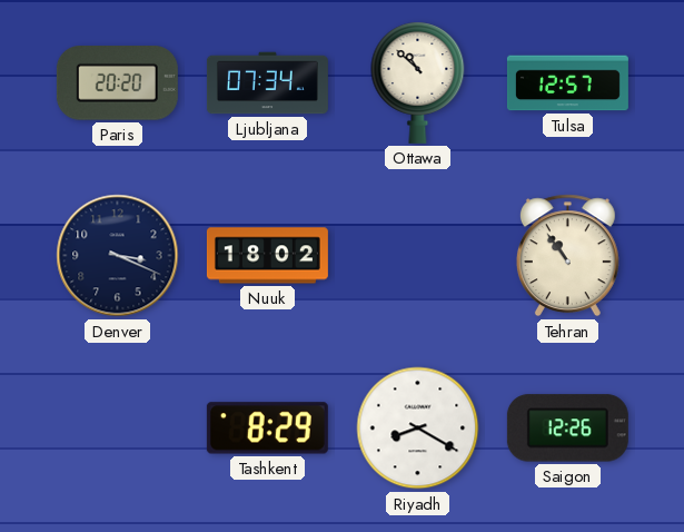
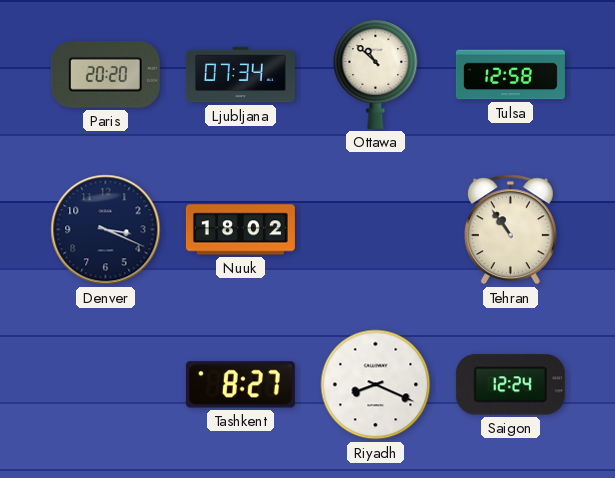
Tulsa: 12:57 -> 12:58
Tashkent: 8:29 -> 8:27
Riyadh: 8:20 -> 8:19
Saigon: 12:26 -> 12:24
